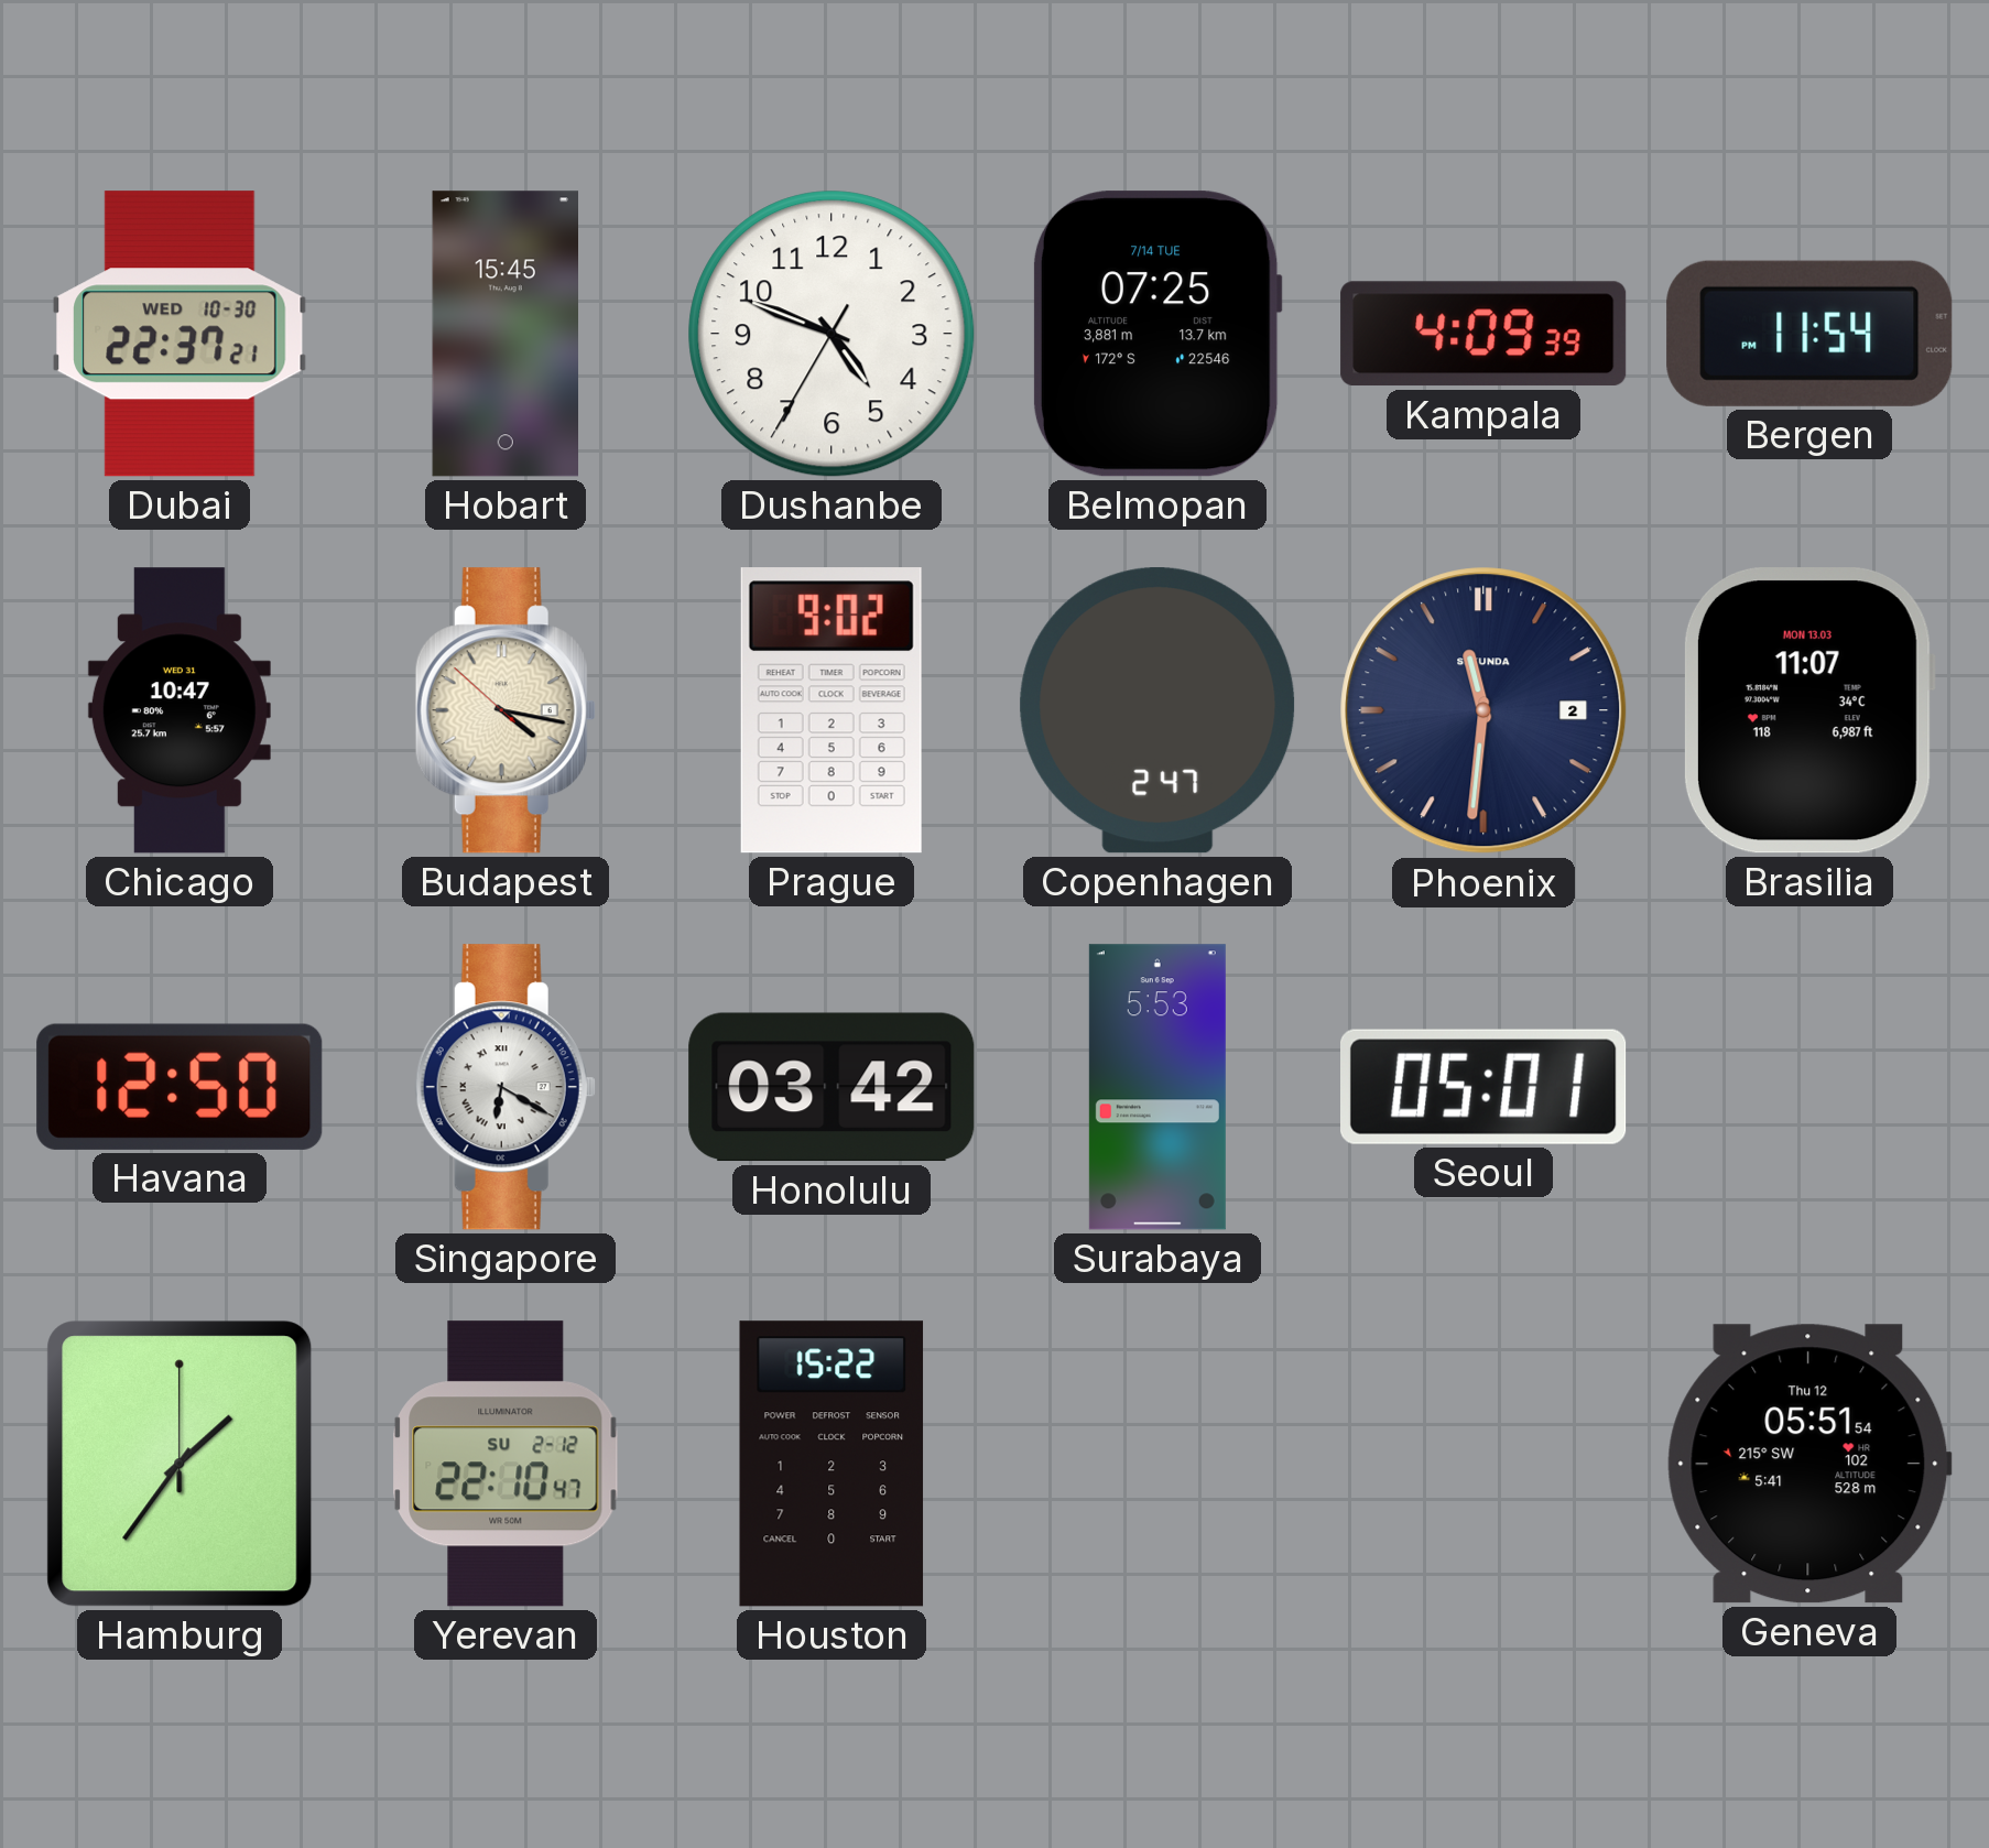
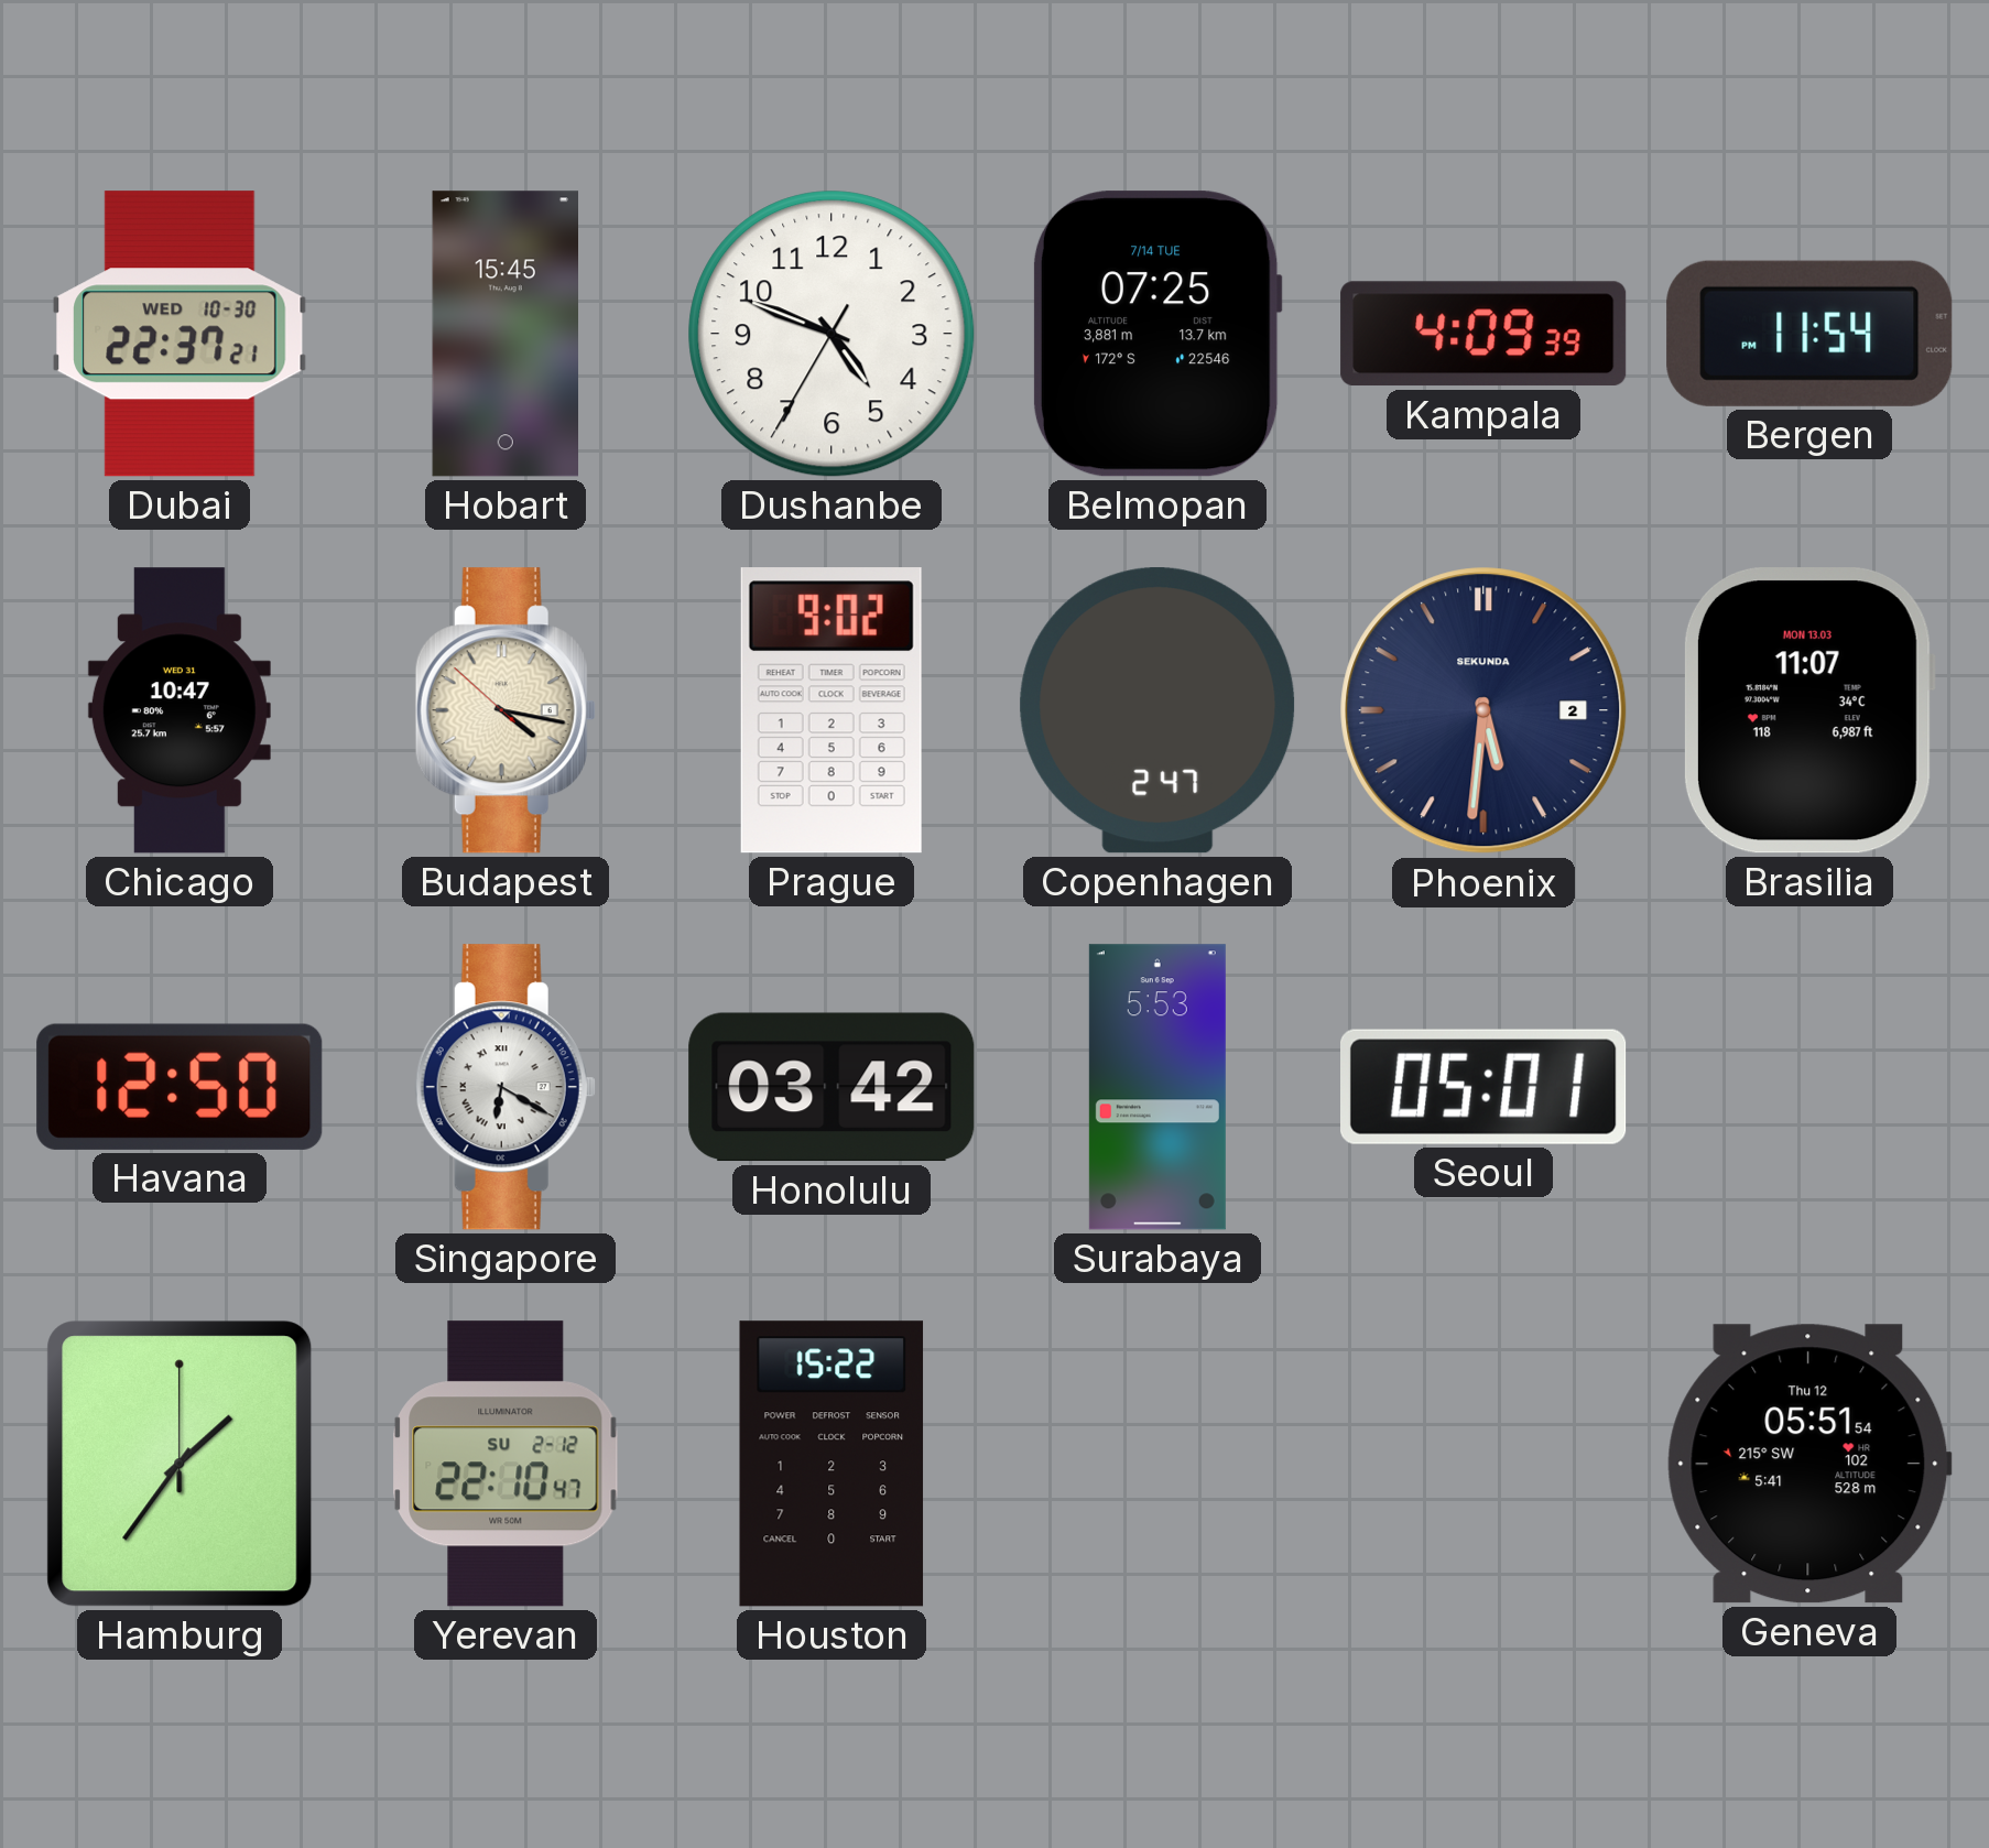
Phoenix: 11:31 -> 5:31
